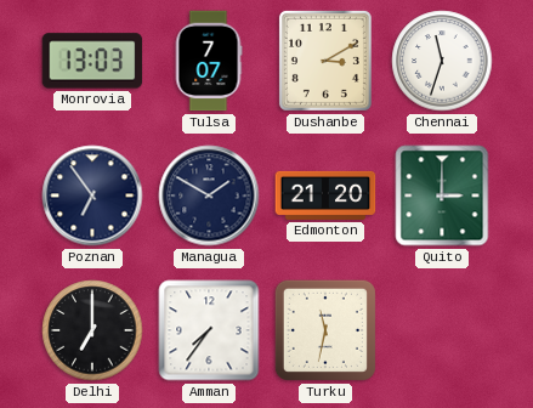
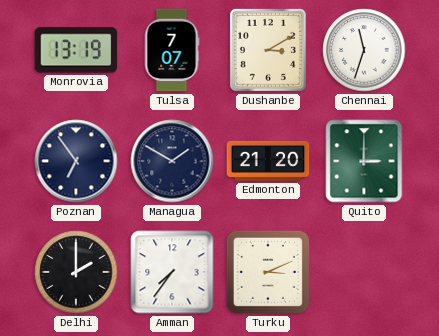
Monrovia: 13:03 -> 13:19
Delhi: 7:00 -> 2:00
Turku: 11:32 -> 3:11
